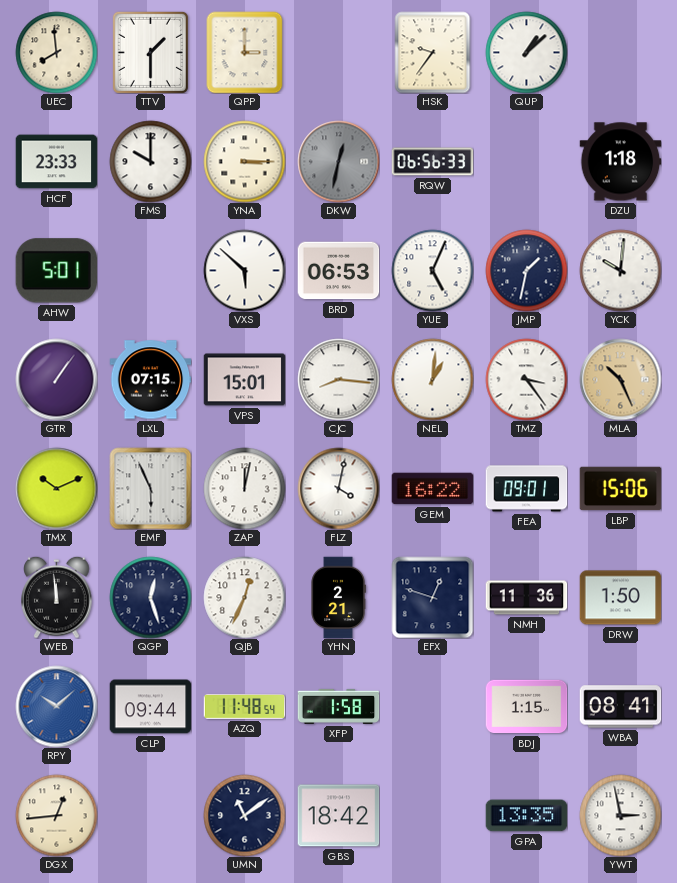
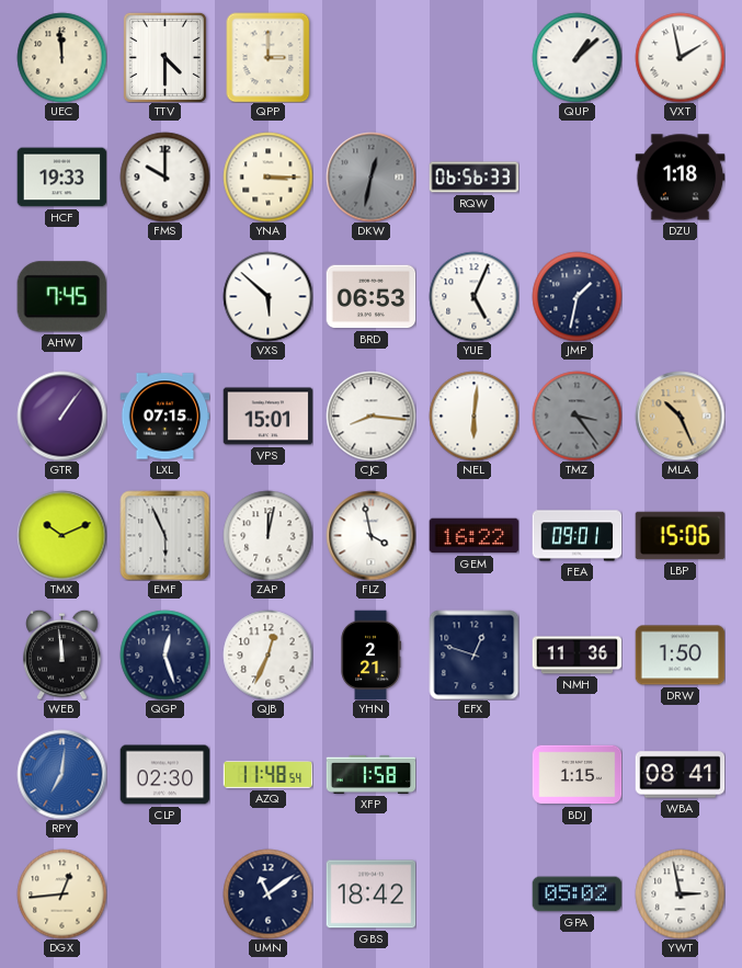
UEC: 7:59 -> 11:59
TTV: 1:30 -> 4:30
HSK: 9:36 -> none
VXT: none -> 1:58
HCF: 23:33 -> 19:33
AHW: 5:01 -> 7:45
YCK: 10:01 -> none
NEL: 1:01 -> 6:01
TMZ dial: white -> grey
FLZ: 4:02 -> 3:58
RPY: 10:08 -> 7:01
CLP: 09:44 -> 02:30
GPA: 13:35 -> 05:02
